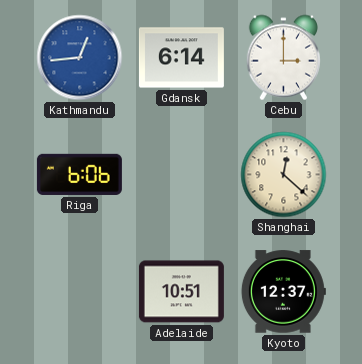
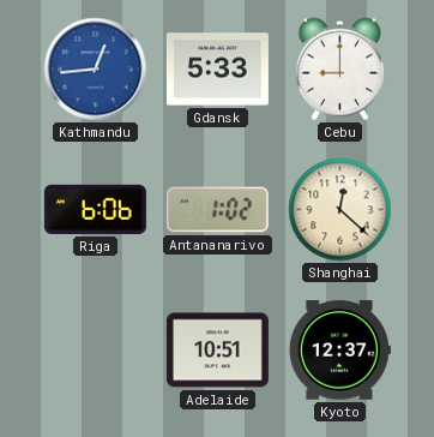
Gdansk: 6:14 -> 5:33
Cebu: 3:00 -> 9:00
Antananarivo: none -> 1:02
